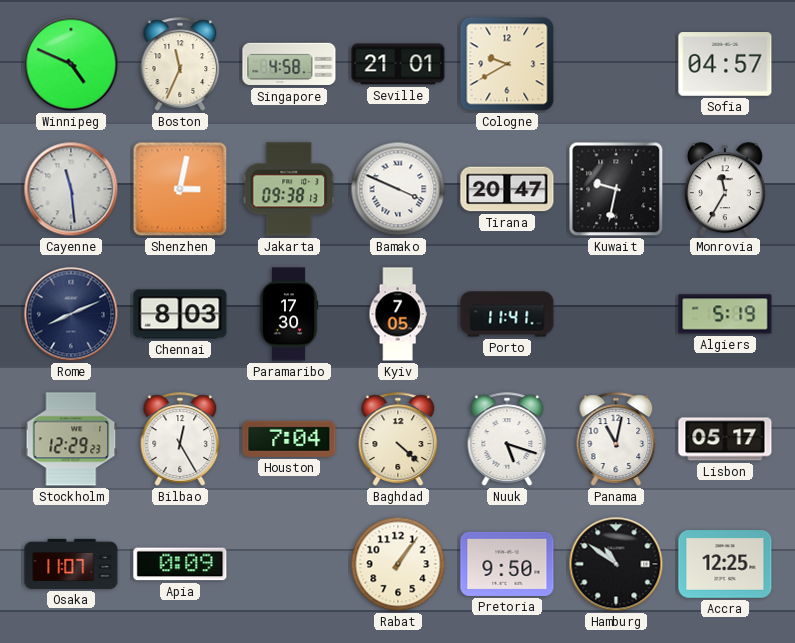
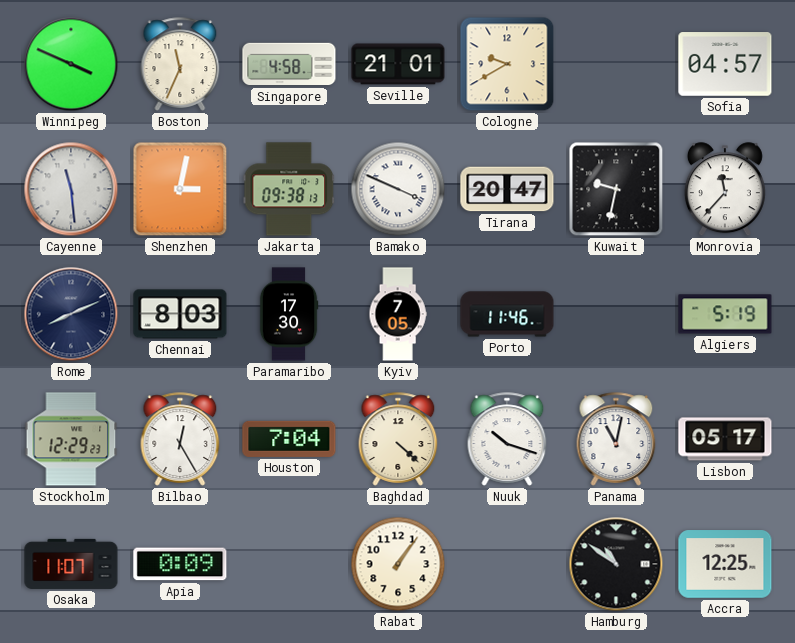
Winnipeg: 4:49 -> 3:49
Monrovia: 11:35 -> 11:37
Porto: 11:41 -> 11:46
Nuuk: 5:18 -> 10:18
Pretoria: 9:50 -> none
